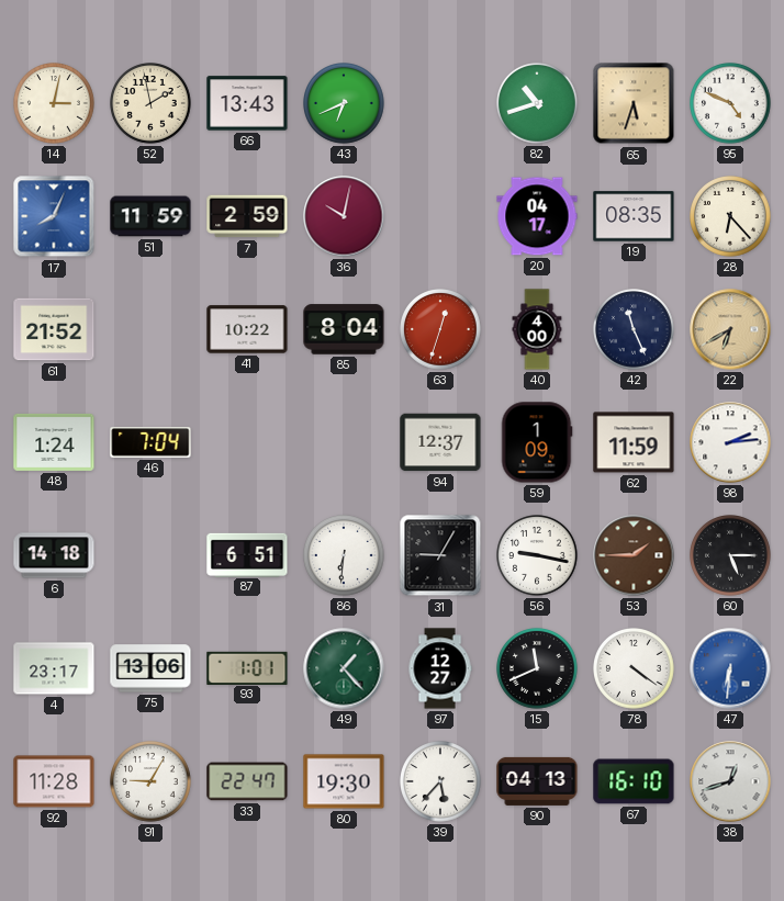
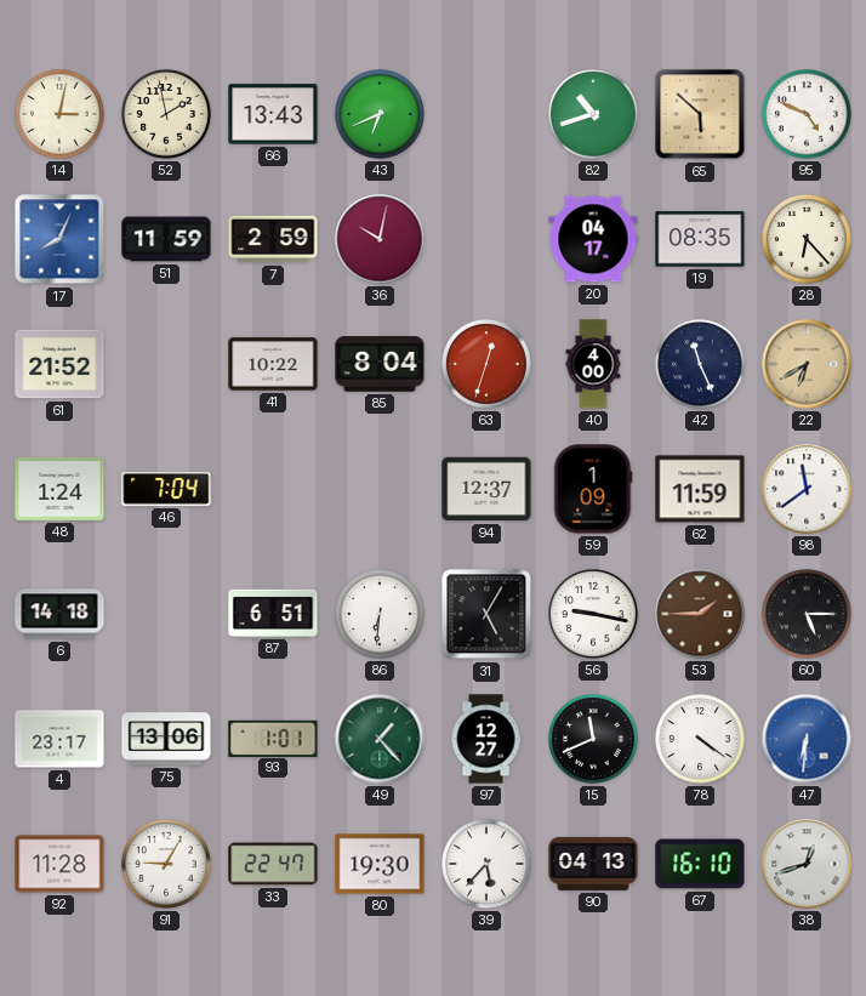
65: 5:33 -> 5:52
98: 2:14 -> 11:39
31: 9:05 -> 5:05
